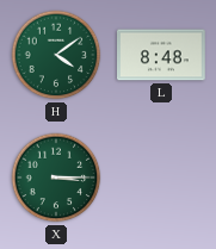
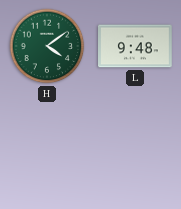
L: 8:48 -> 9:48
X: 3:15 -> none
